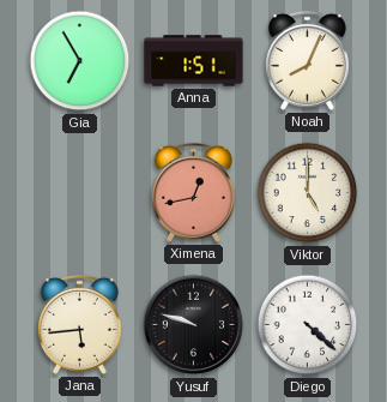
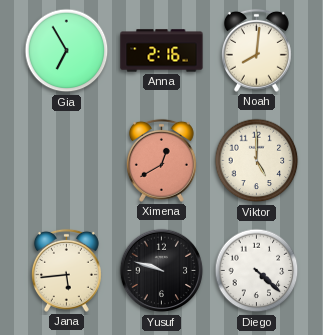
Anna: 1:51 -> 2:16
Noah: 8:04 -> 8:01
Ximena: 12:43 -> 12:40
